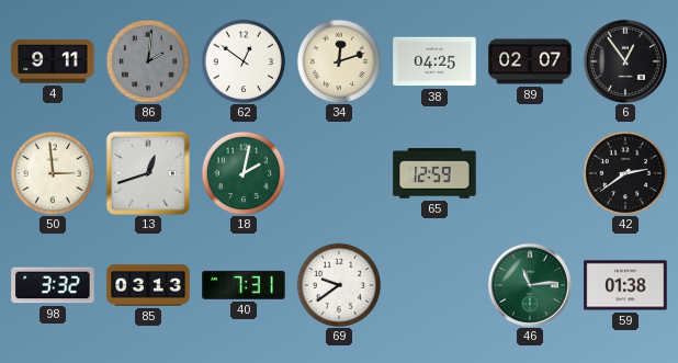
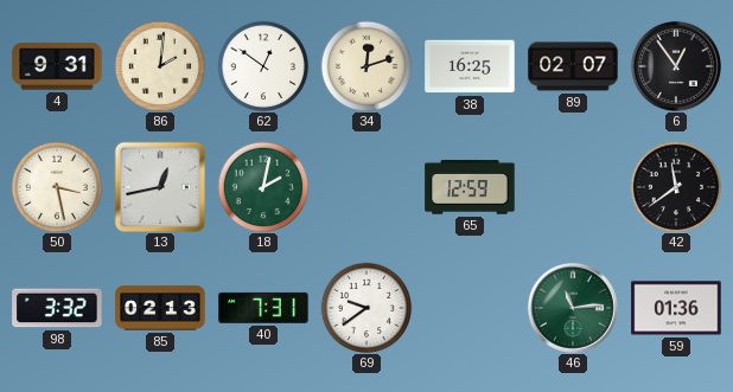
4: 9:11 -> 9:31
86 dial: grey -> cream
38: 04:25 -> 16:25
50: 2:59 -> 3:28
13: 12:42 -> 12:43
42: 2:39 -> 11:39
85: 03:13 -> 02:13
59: 01:38 -> 01:36
